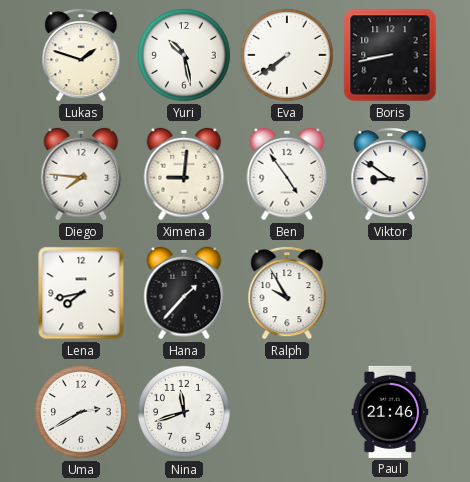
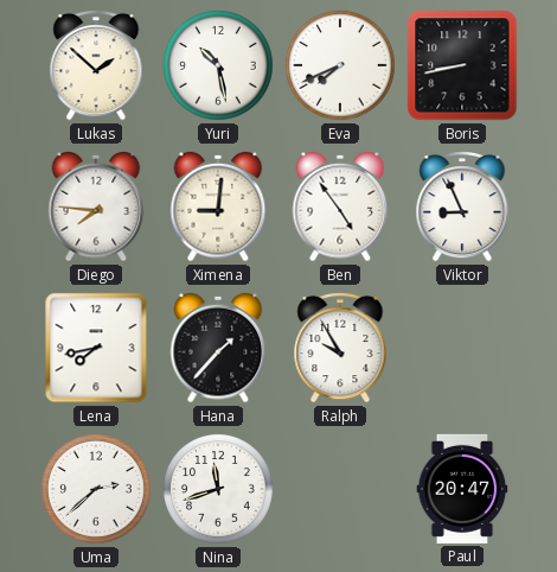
Lukas: 1:48 -> 1:52
Eva: 7:39 -> 7:41
Viktor: 8:51 -> 8:56
Uma: 2:40 -> 2:38
Paul: 21:46 -> 20:47
